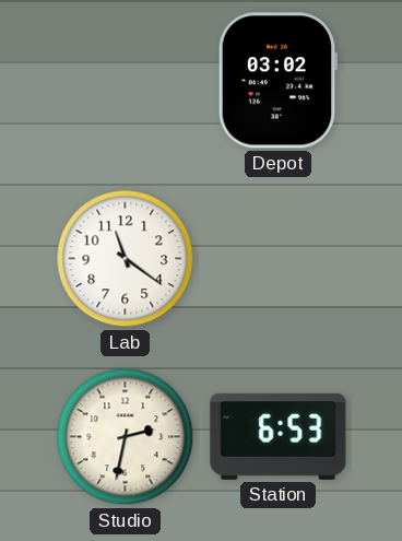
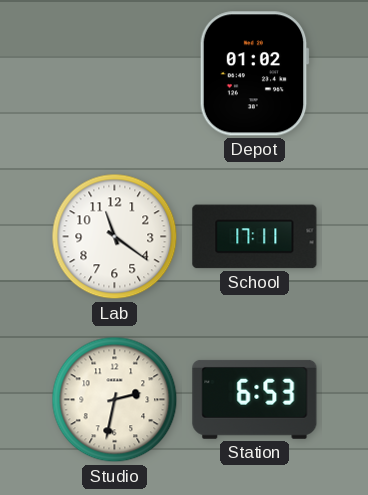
Depot: 03:02 -> 01:02
School: none -> 17:11
